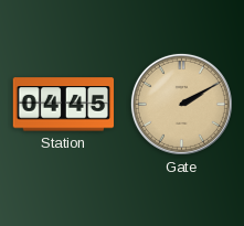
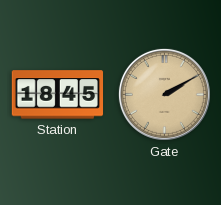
Station: 04:45 -> 18:45
